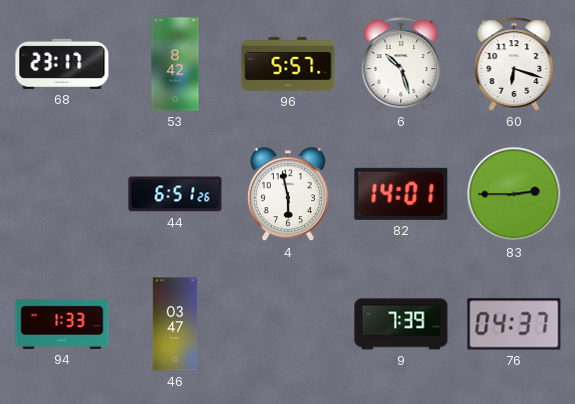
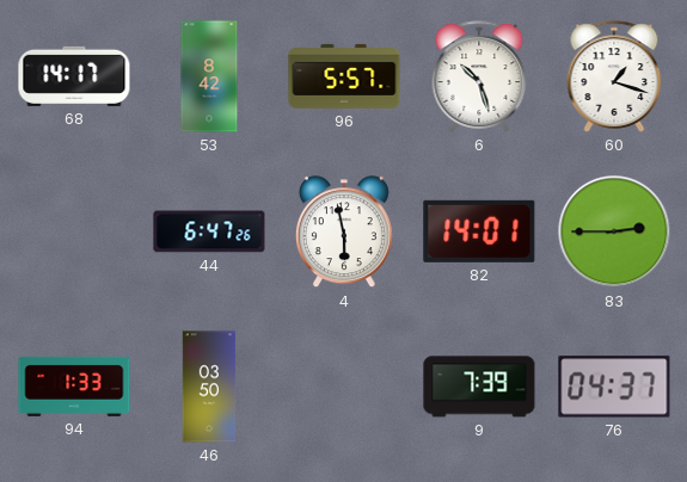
68: 23:17 -> 14:17
60: 6:18 -> 1:18
44: 6:51 -> 6:47
46: 03:47 -> 03:50
